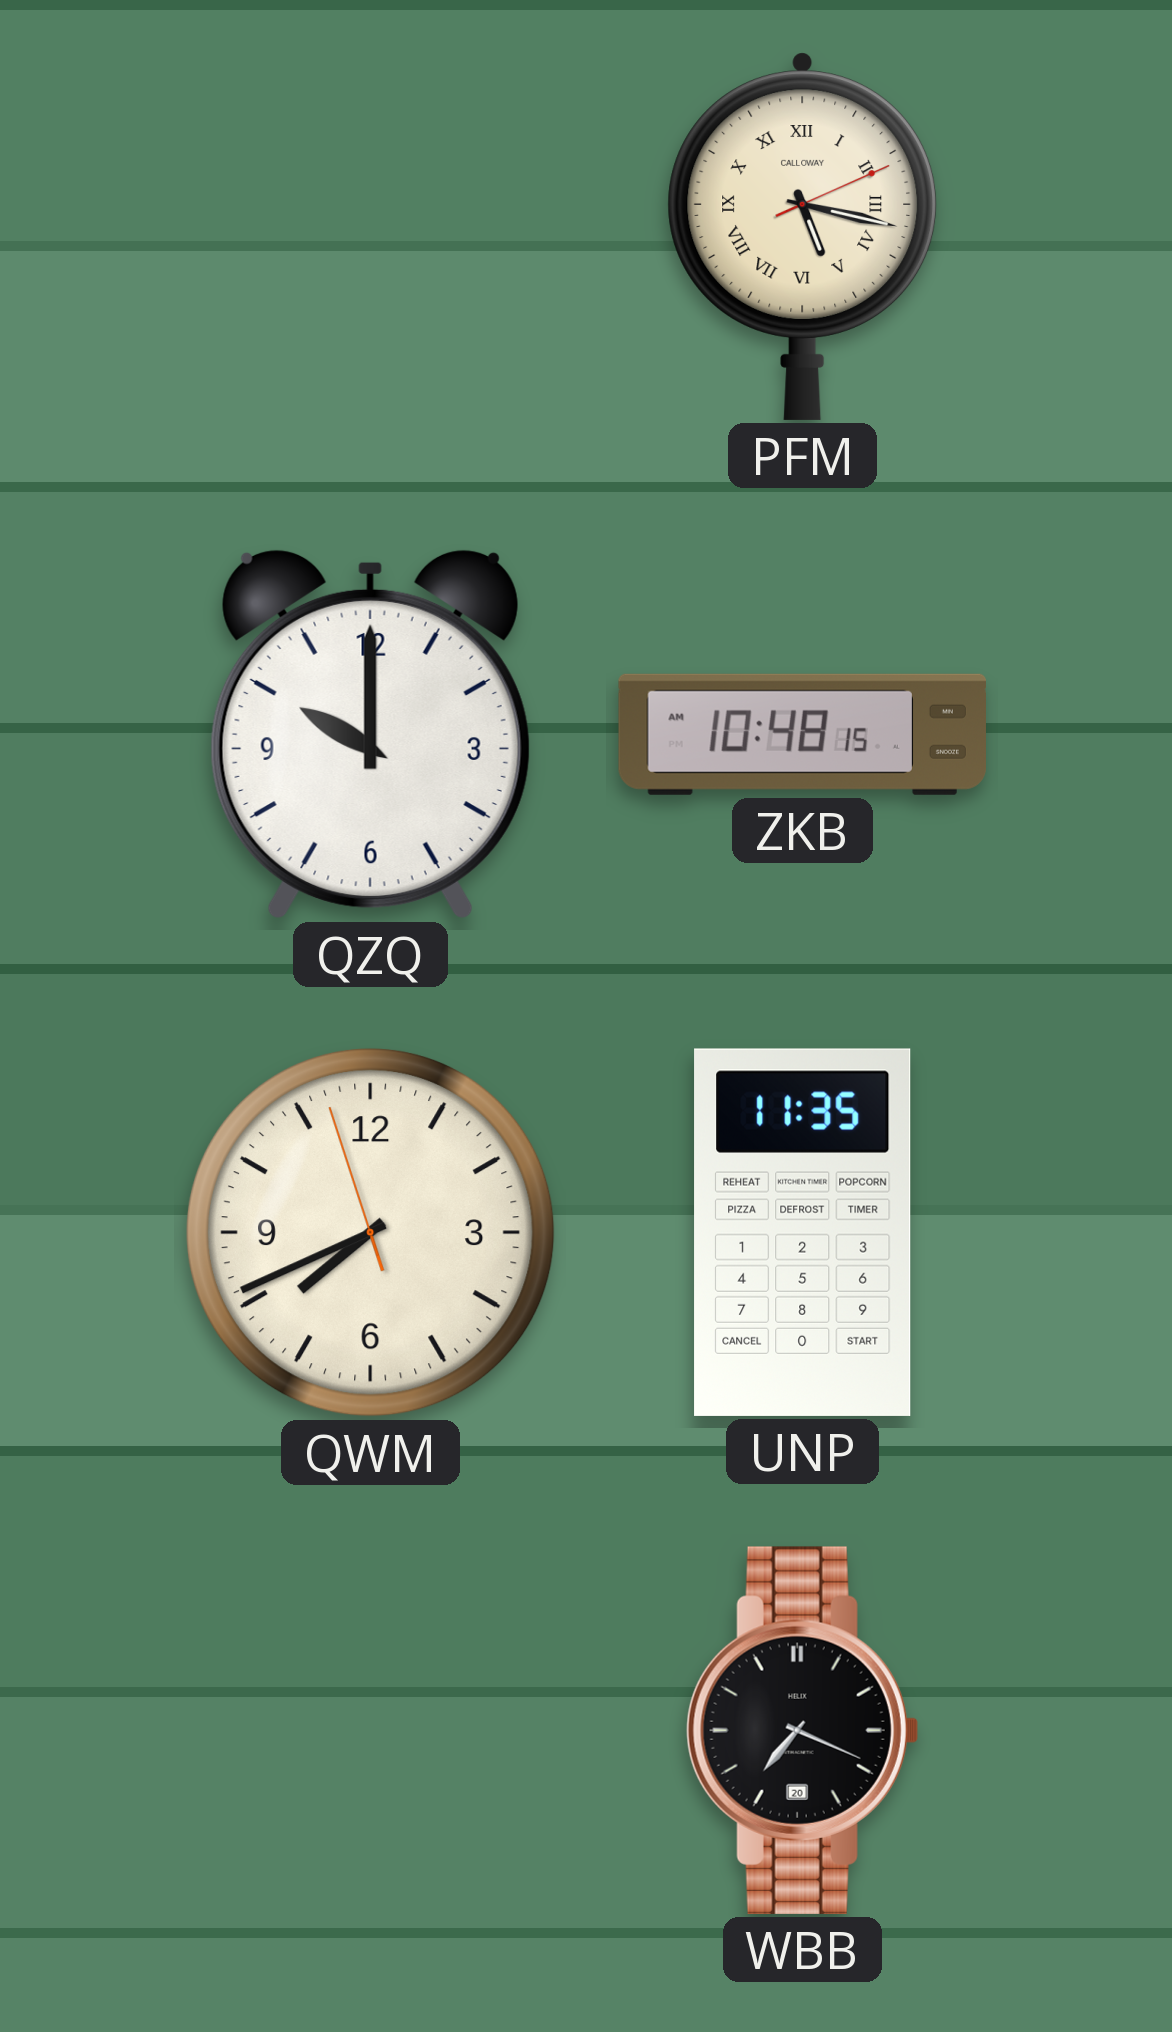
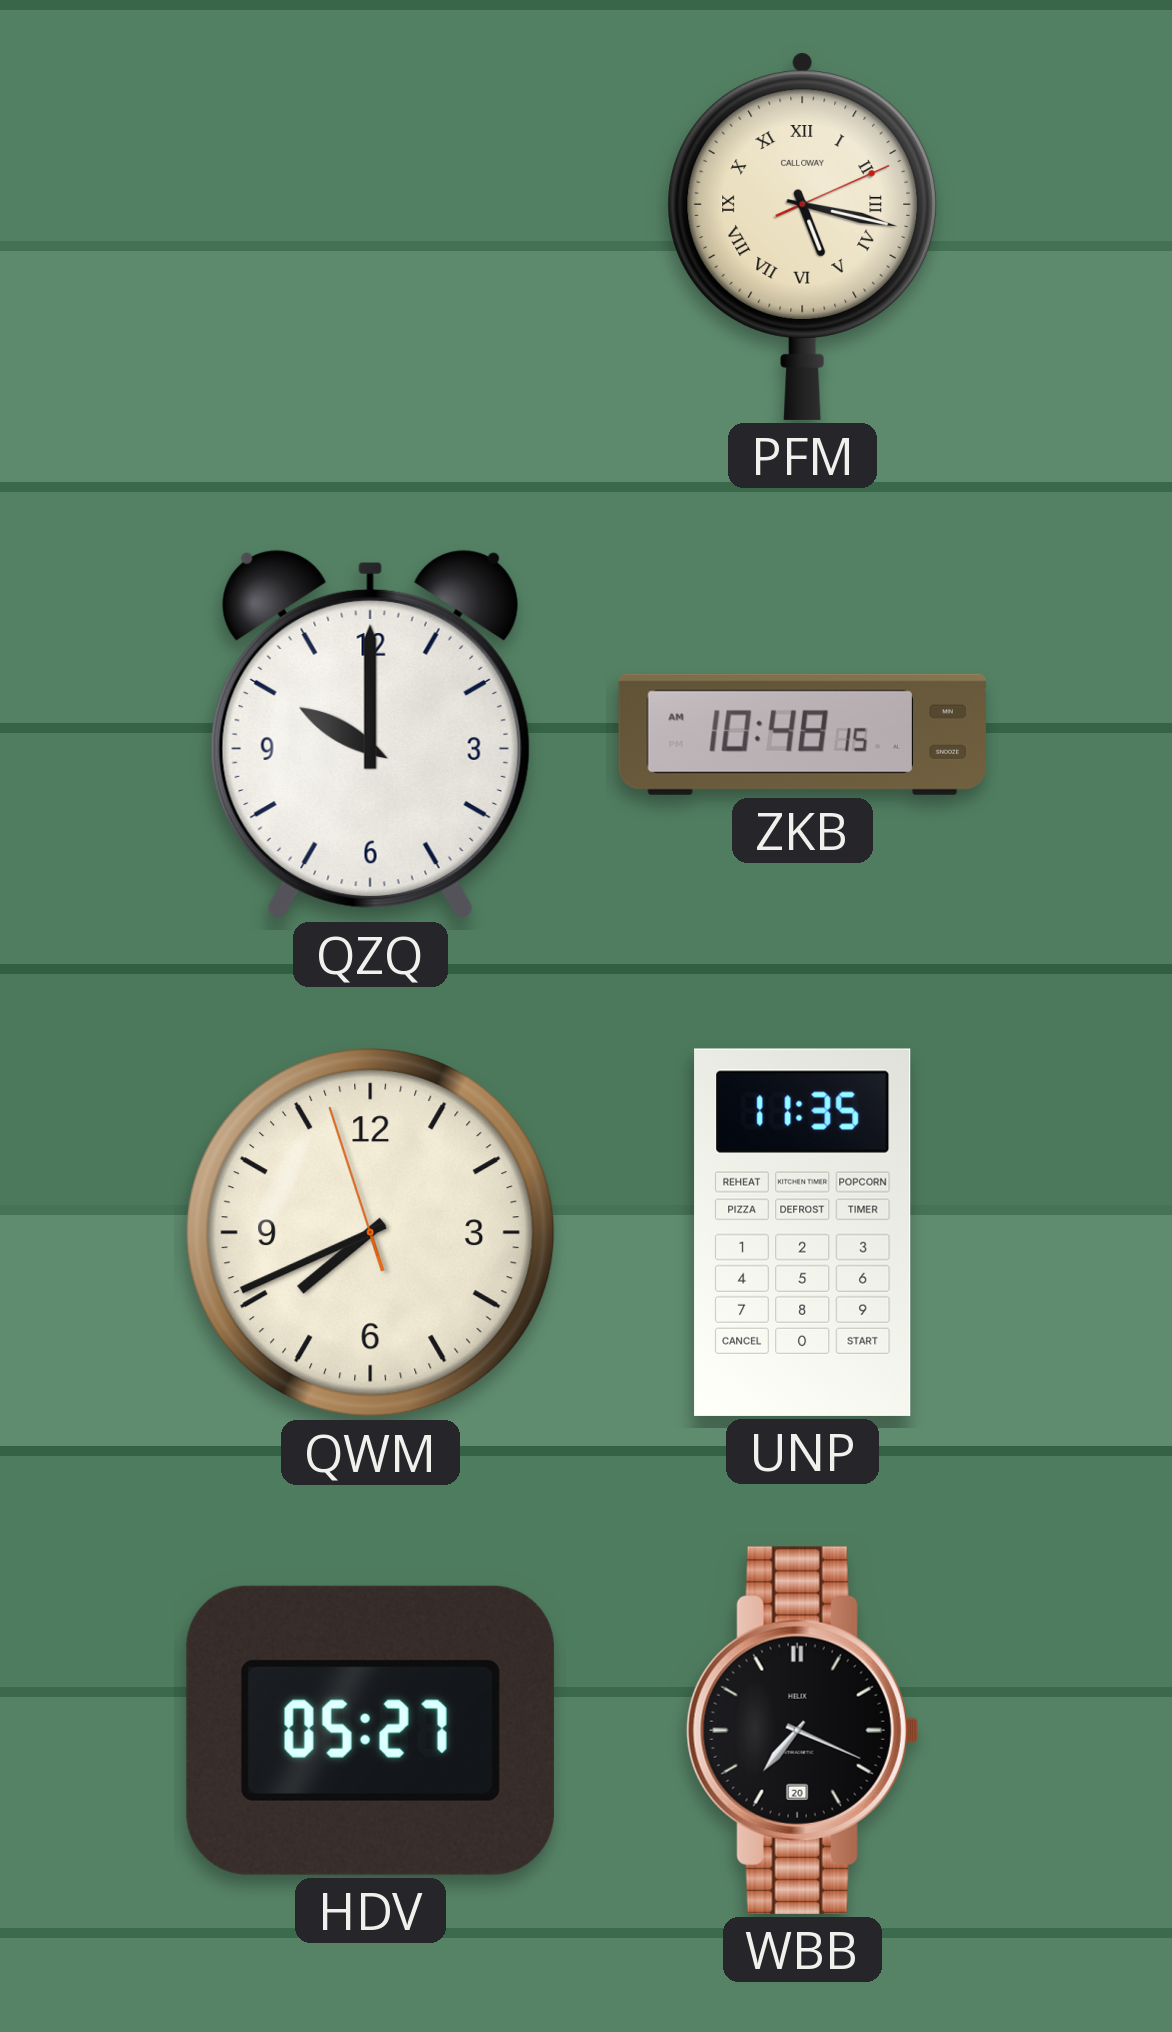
HDV: none -> 05:27
